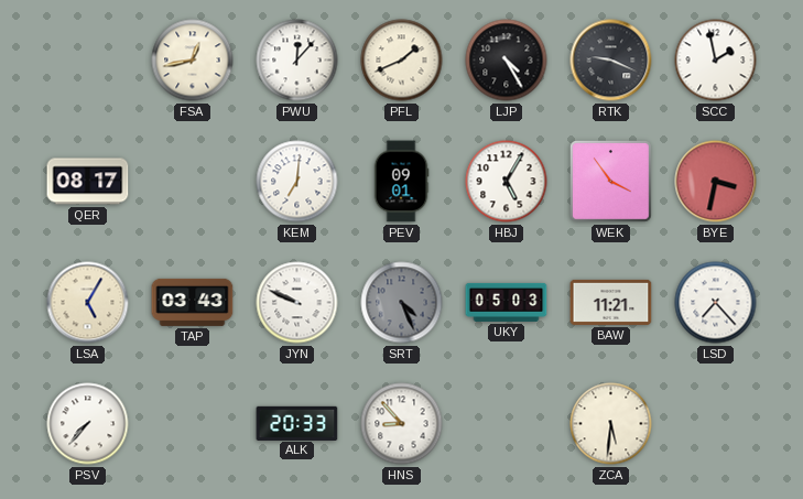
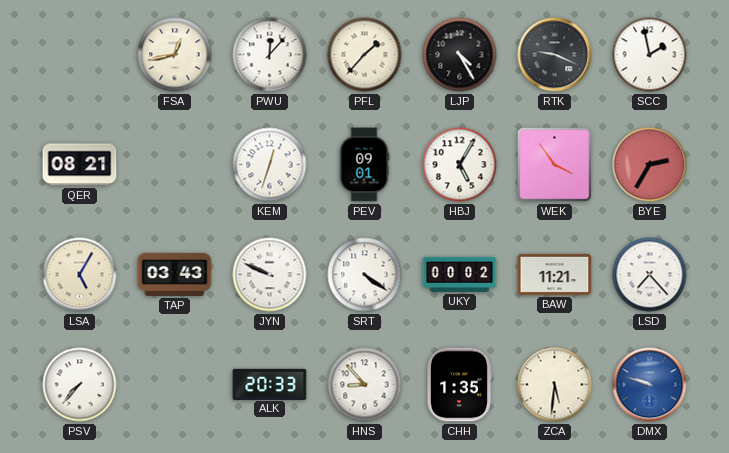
PFL: 1:41 -> 1:37
QER: 08:17 -> 08:21
KEM: 7:01 -> 12:33
BYE: 3:32 -> 2:35
SRT: 4:26 -> 4:21
SRT dial: grey -> white
UKY: 05:03 -> 00:02
CHH: none -> 1:35
DMX: none -> 9:48
